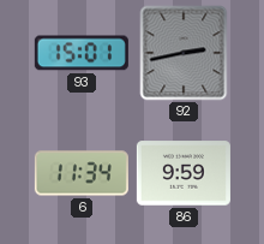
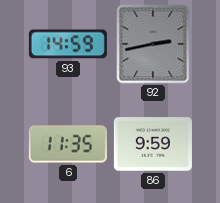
93: 15:01 -> 14:59
6: 11:34 -> 11:35
